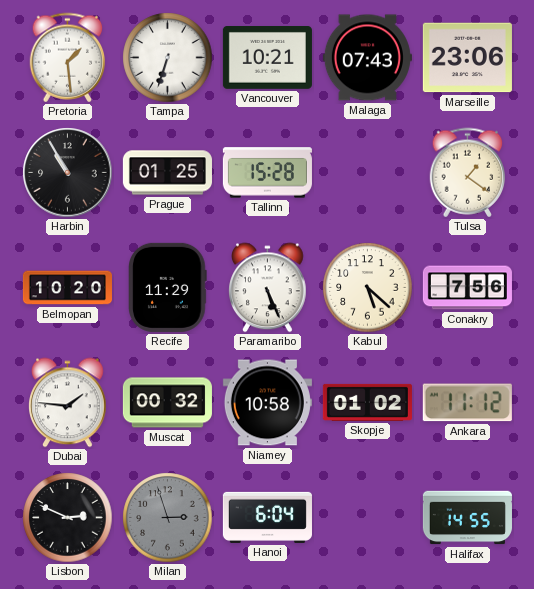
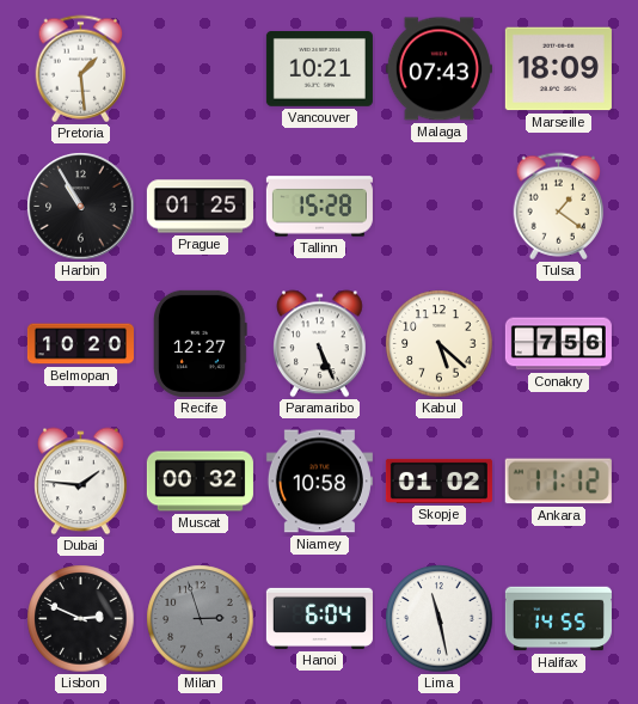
Tampa: 6:33 -> none
Marseille: 23:06 -> 18:09
Recife: 11:29 -> 12:27
Lima: none -> 11:28
